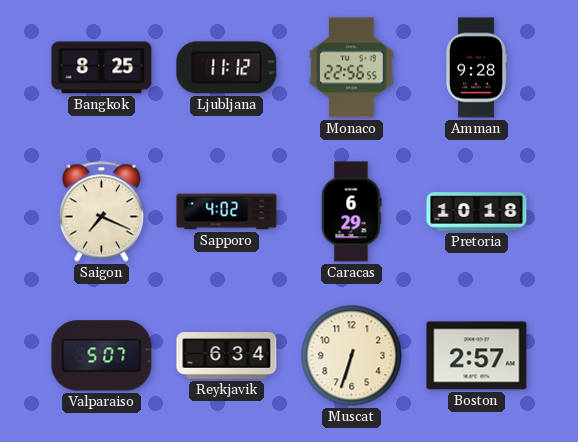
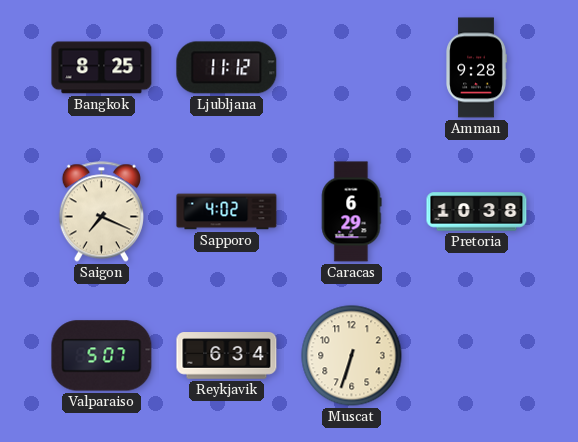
Monaco: 22:56 -> none
Pretoria: 10:18 -> 10:38
Boston: 2:57 -> none
